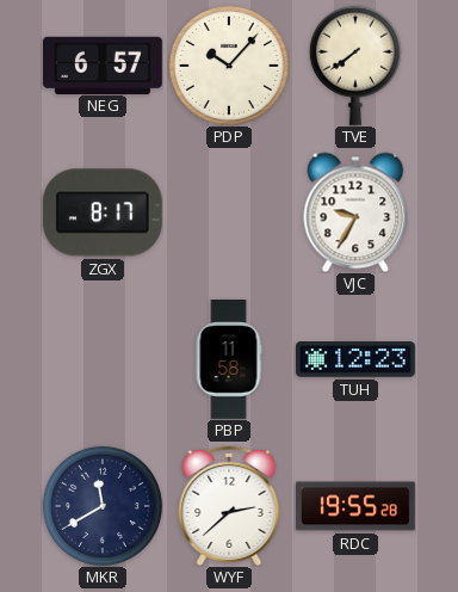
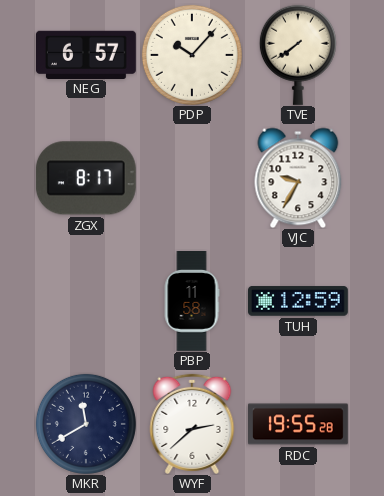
TUH: 12:23 -> 12:59
